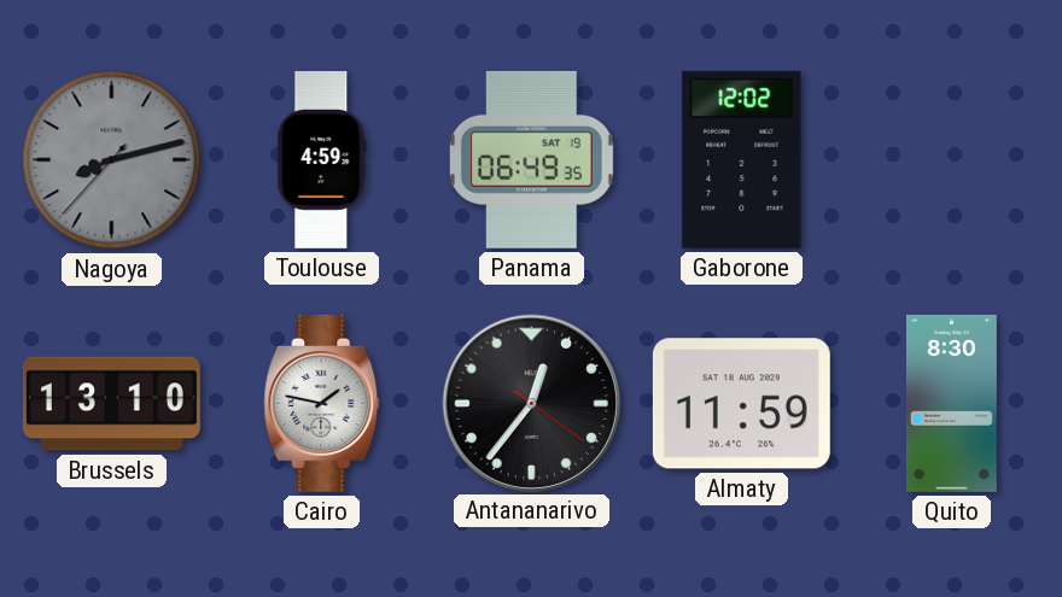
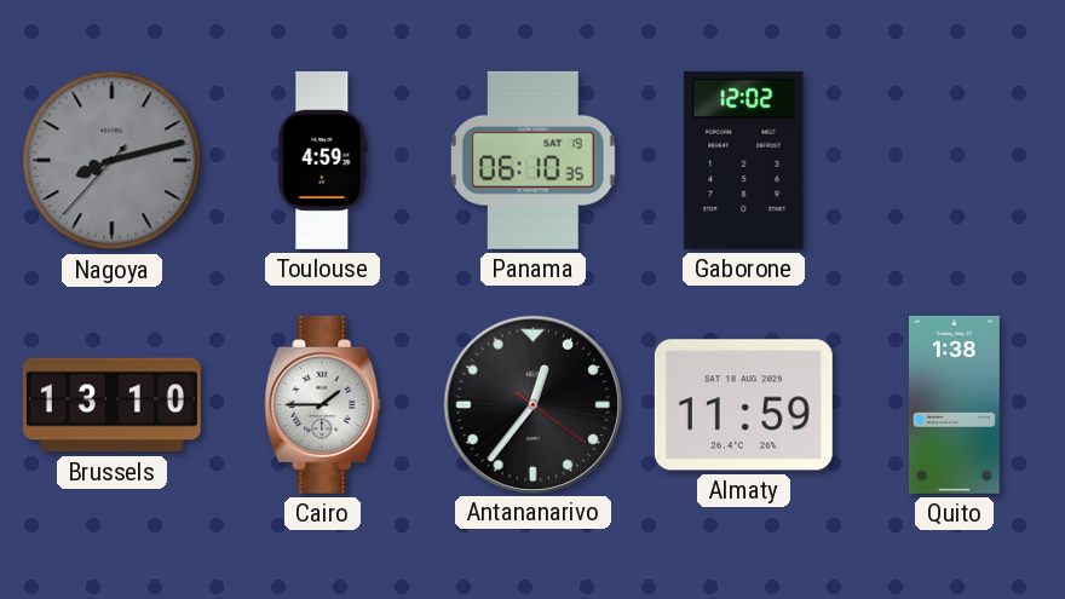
Panama: 06:49 -> 06:10
Cairo: 1:47 -> 1:45
Quito: 8:30 -> 1:38
